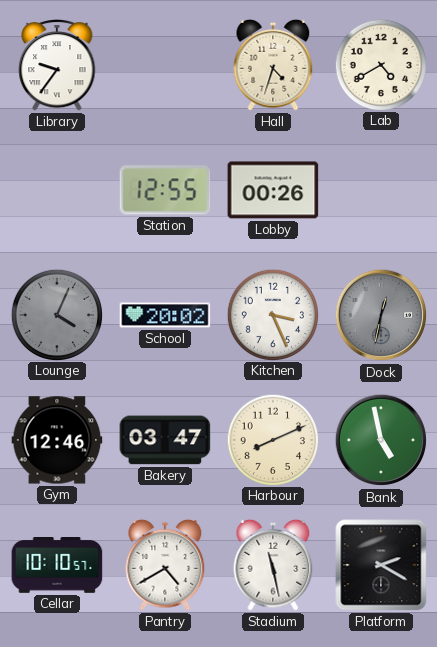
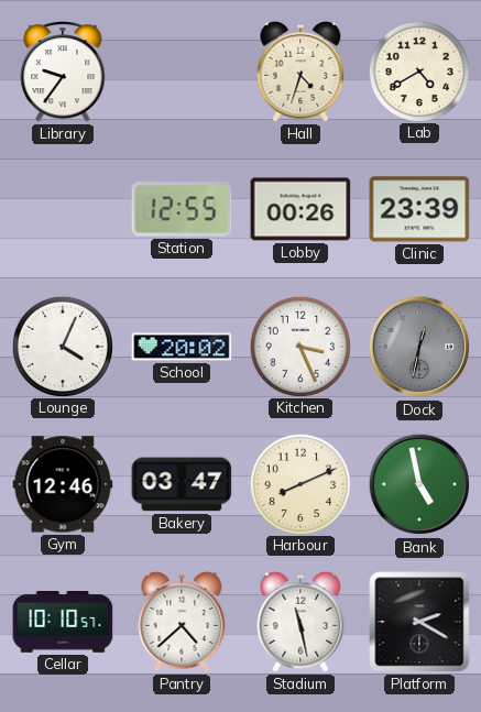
Clinic: none -> 23:39
Lounge dial: grey -> white
Pantry: 4:40 -> 4:38
